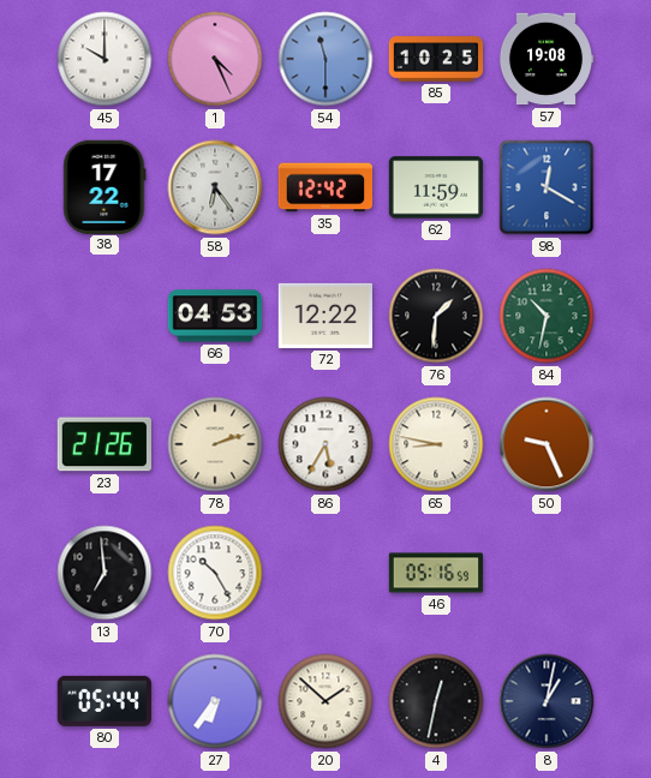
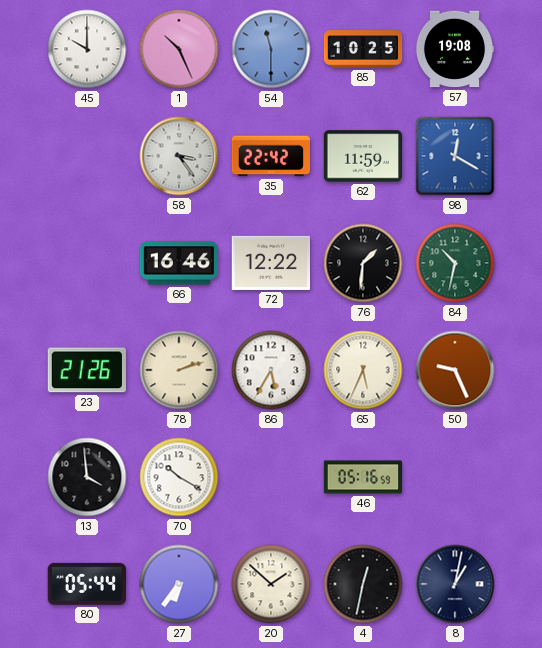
1: 4:26 -> 10:26
38: 17:22 -> none
58: 6:24 -> 3:24
35: 12:42 -> 22:42
66: 04:53 -> 16:46
65: 8:47 -> 5:34
13: 6:59 -> 3:59
70: 10:25 -> 10:20
